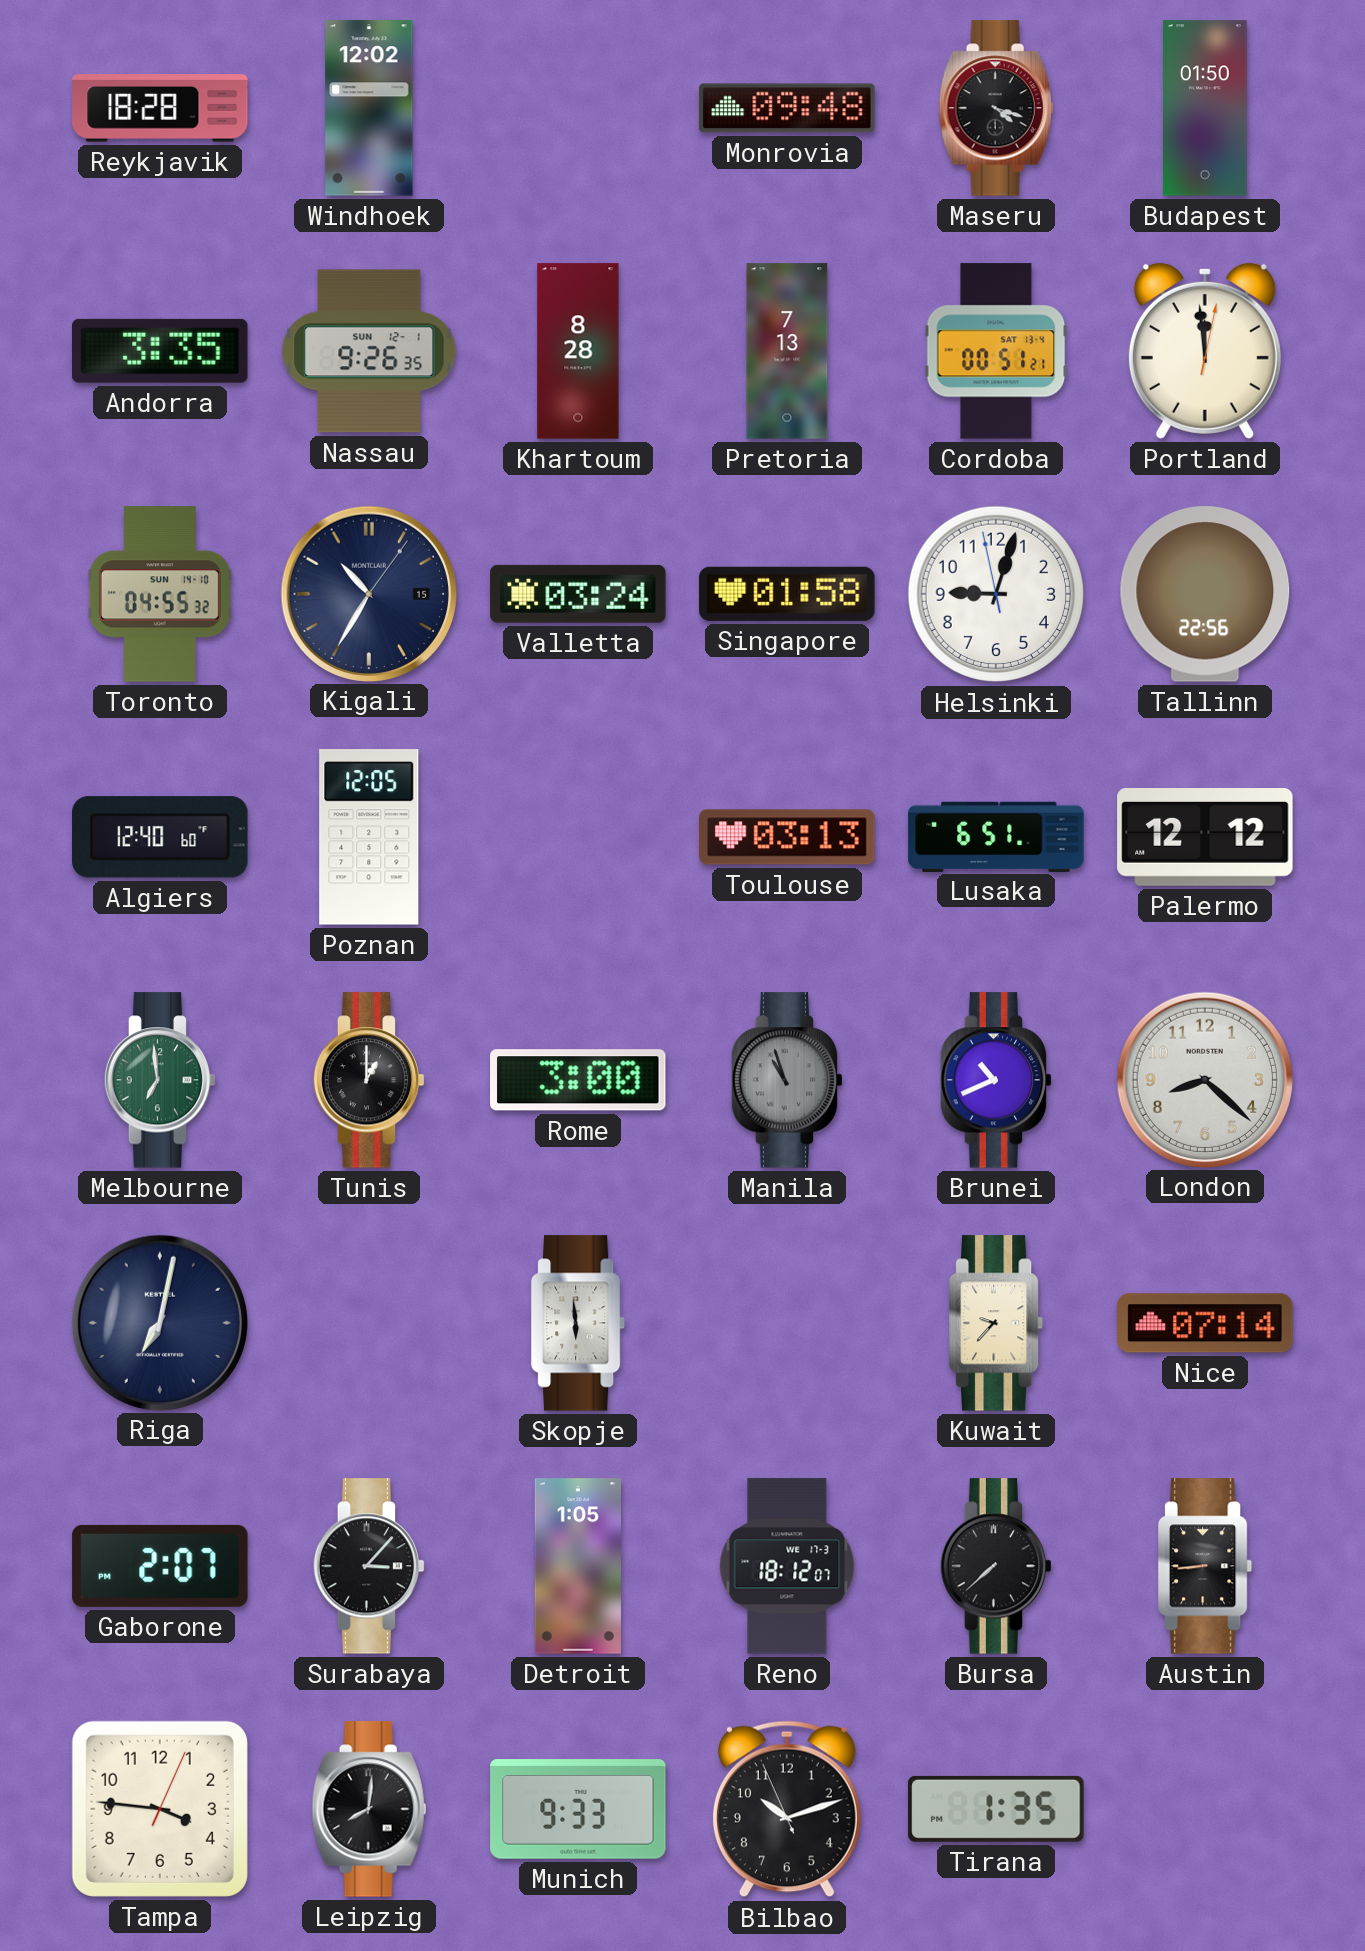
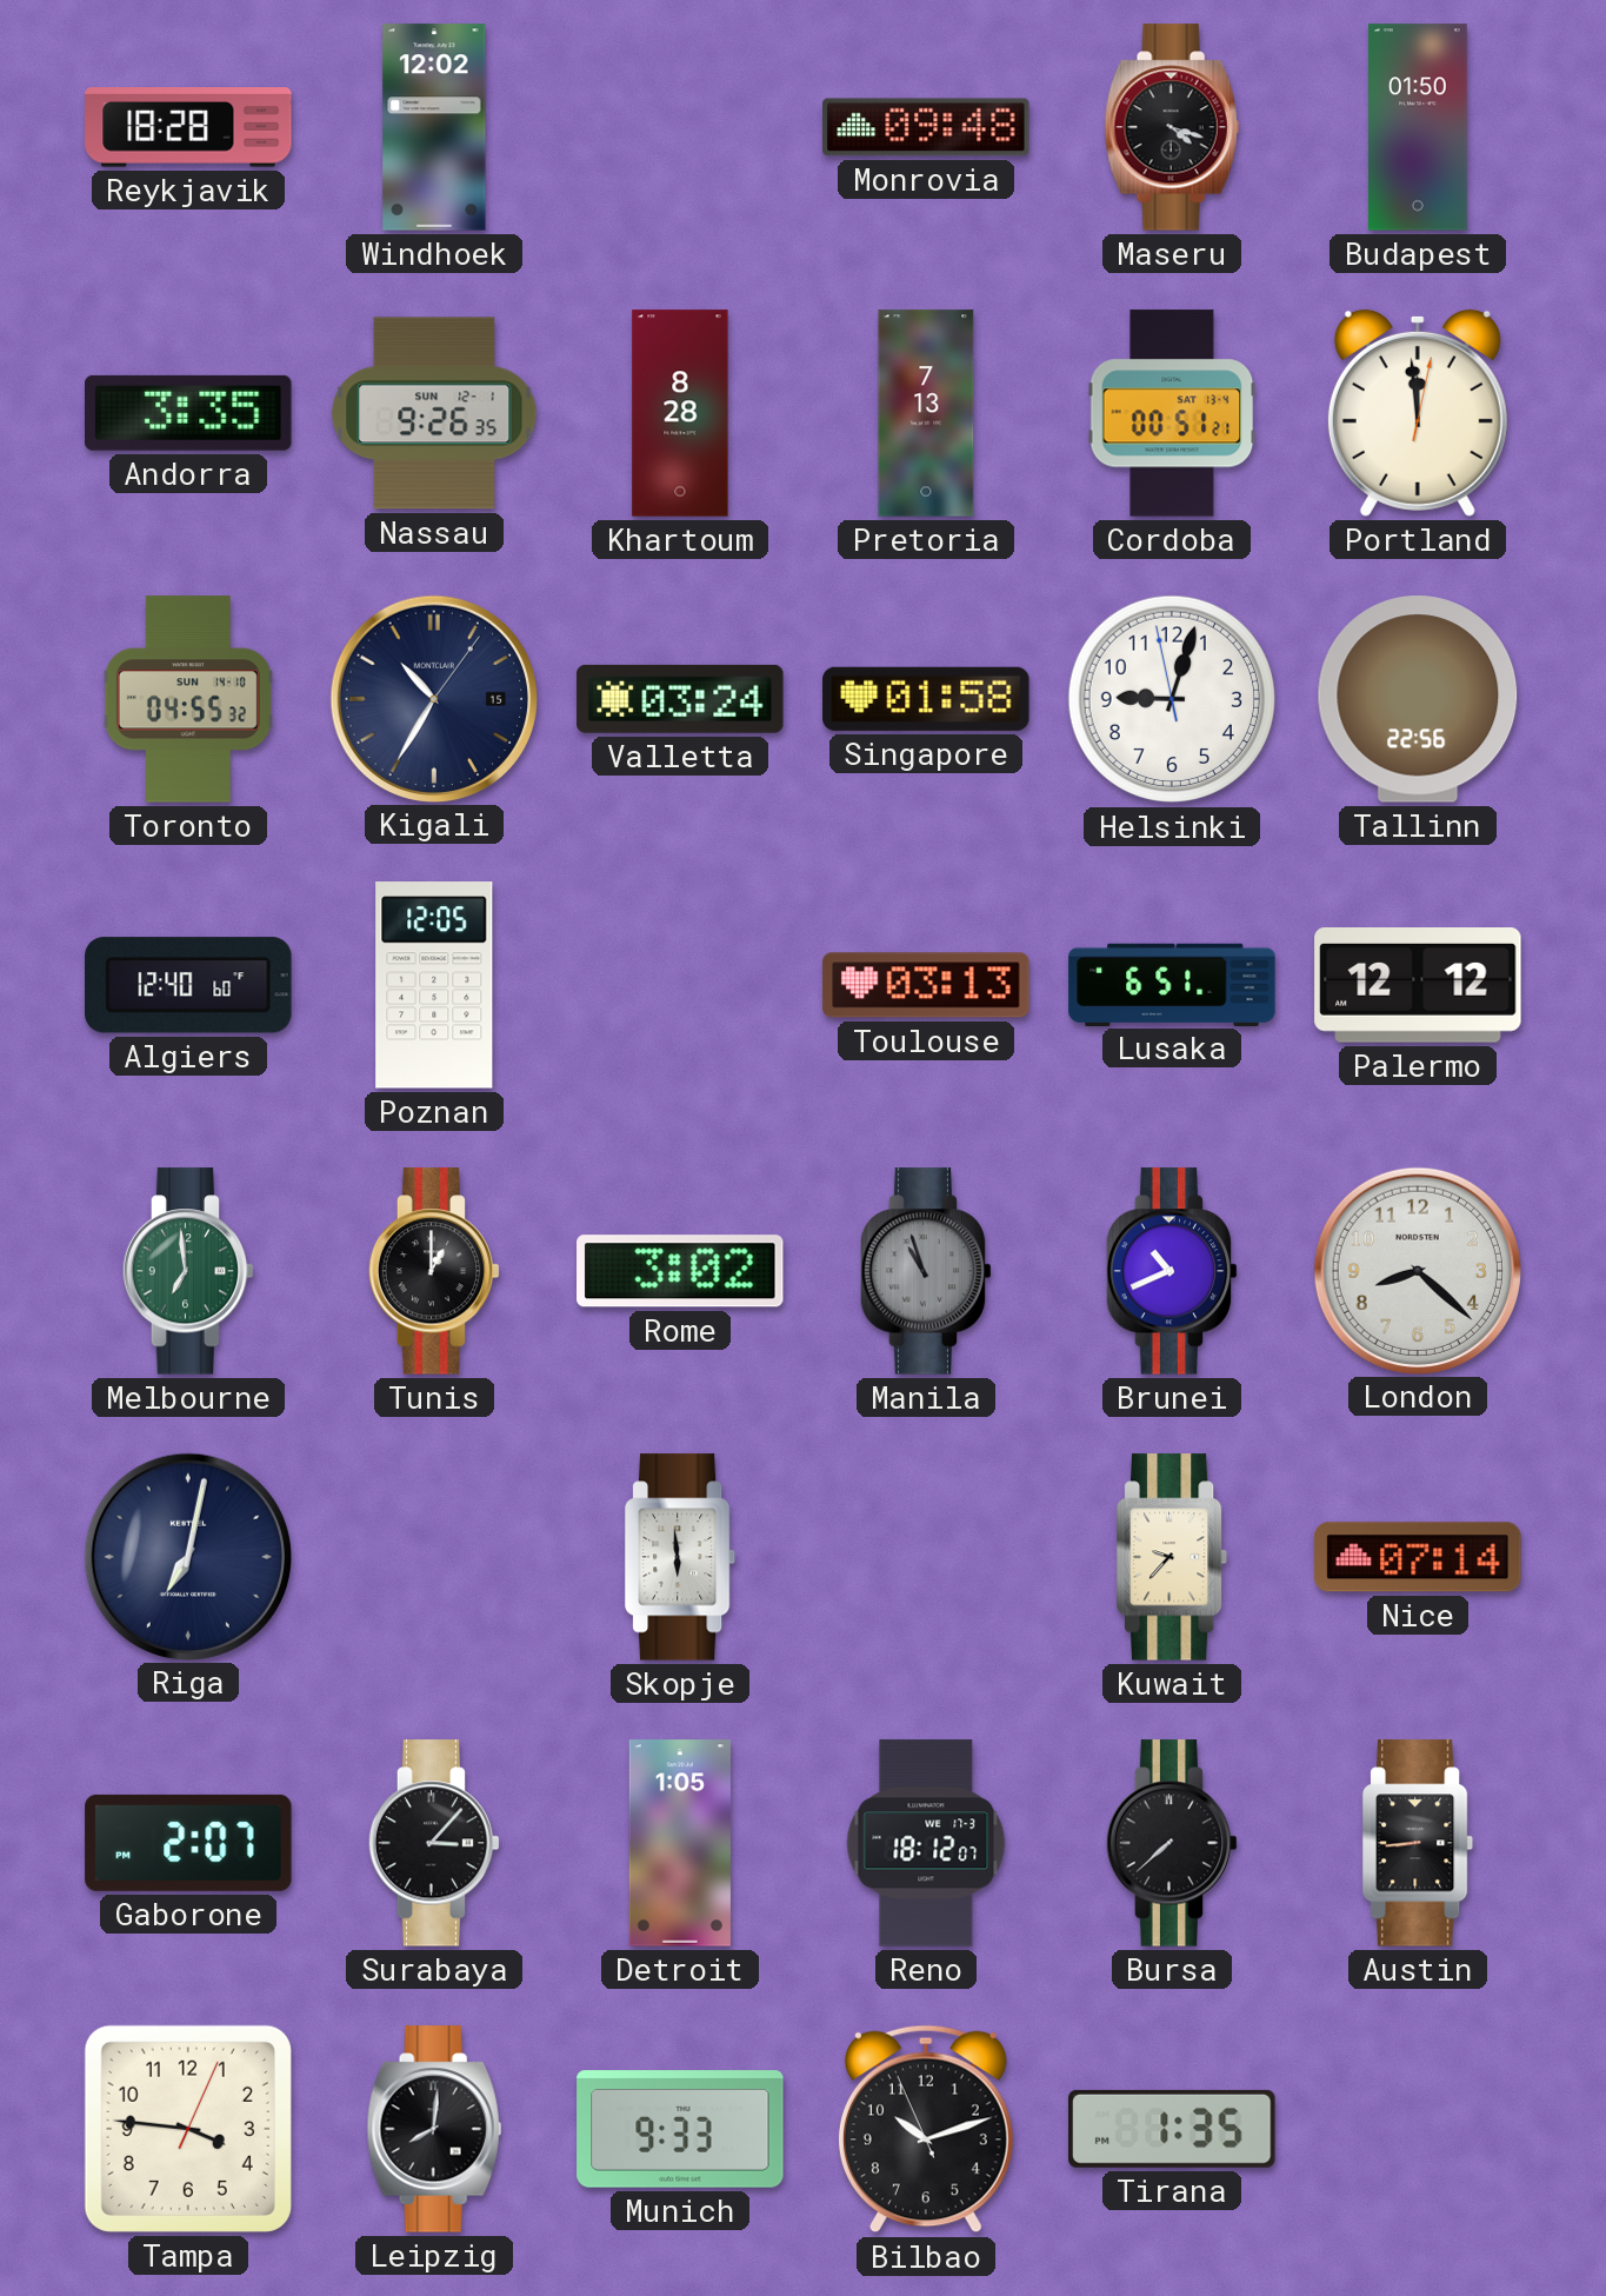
Rome: 3:00 -> 3:02
